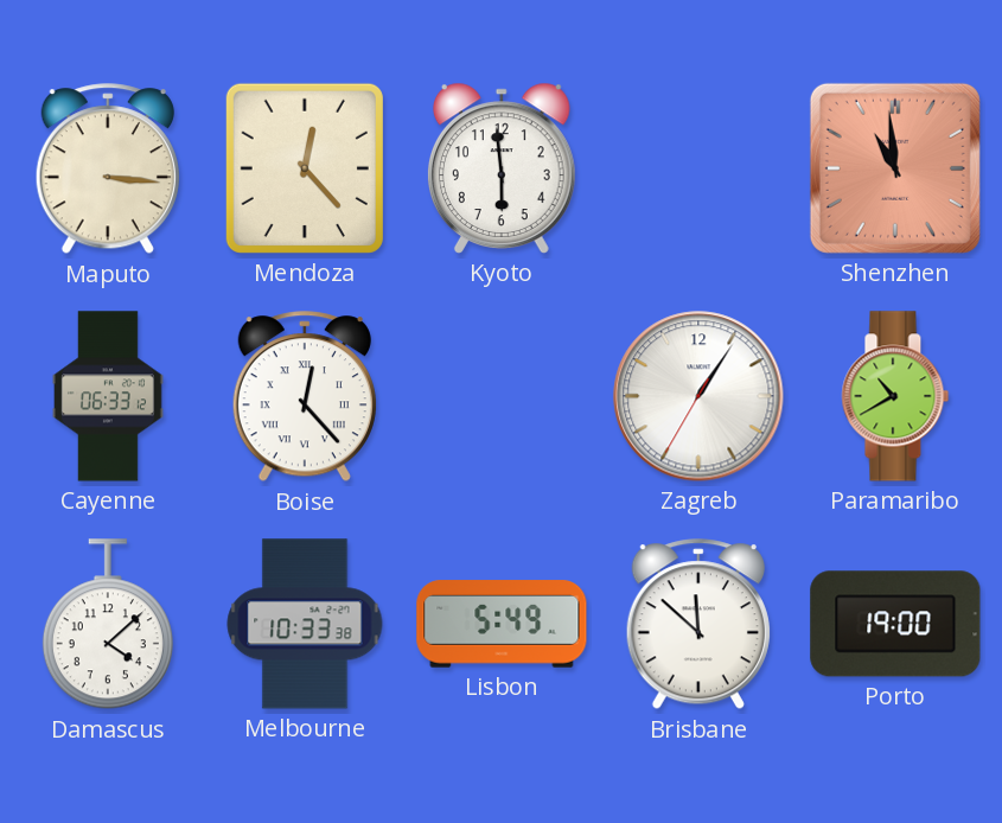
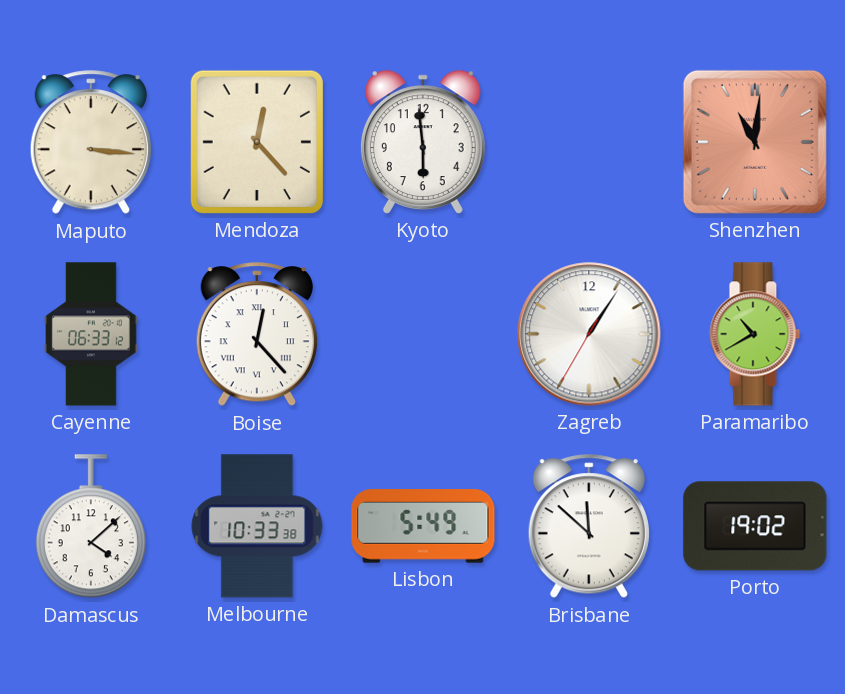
Shenzhen: 10:59 -> 11:01
Porto: 19:00 -> 19:02
